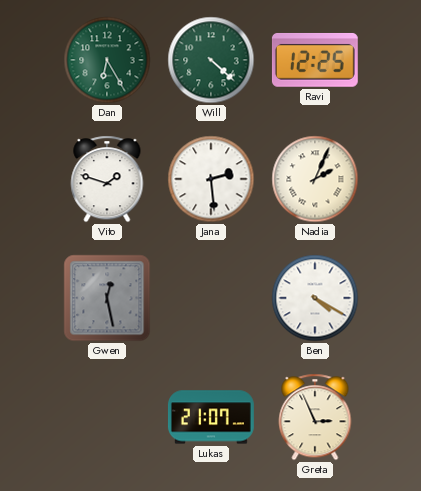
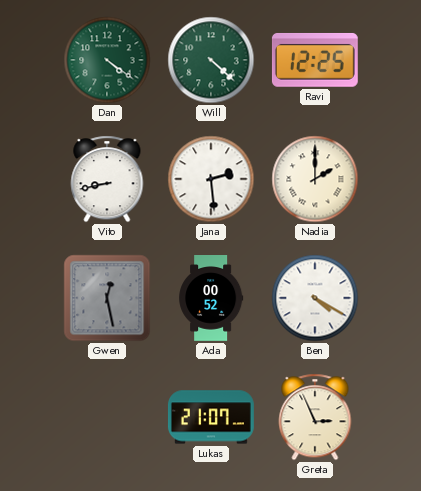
Dan: 6:25 -> 4:21
Vito: 1:48 -> 8:43
Nadia: 2:04 -> 2:00
Ada: none -> 00:52
